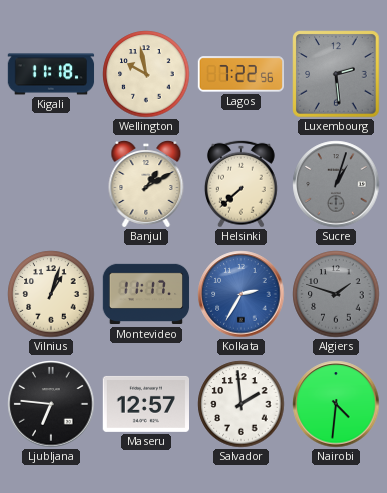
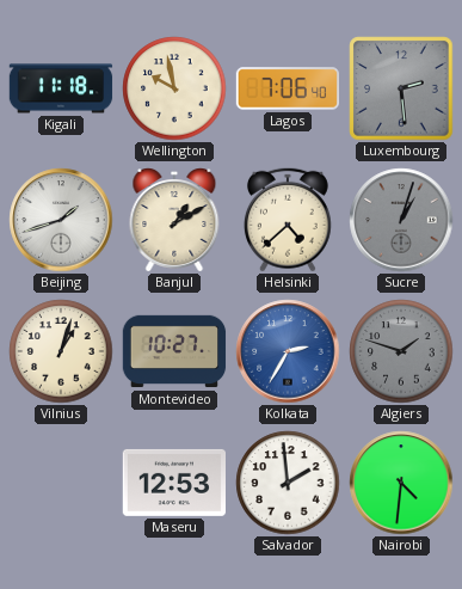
Lagos: 7:22 -> 7:06
Beijing: none -> 1:42
Helsinki: 7:38 -> 4:38
Montevideo: 11:17 -> 10:27
Ljubljana: 6:46 -> none
Maseru: 12:57 -> 12:53
